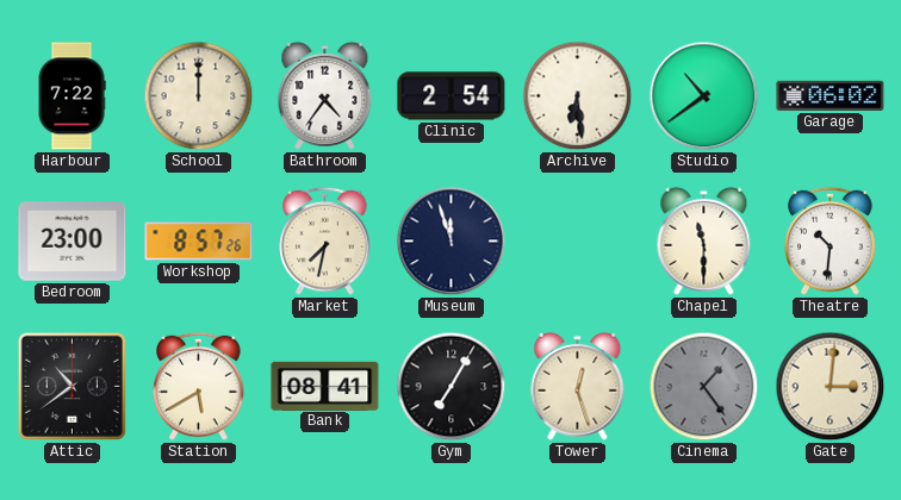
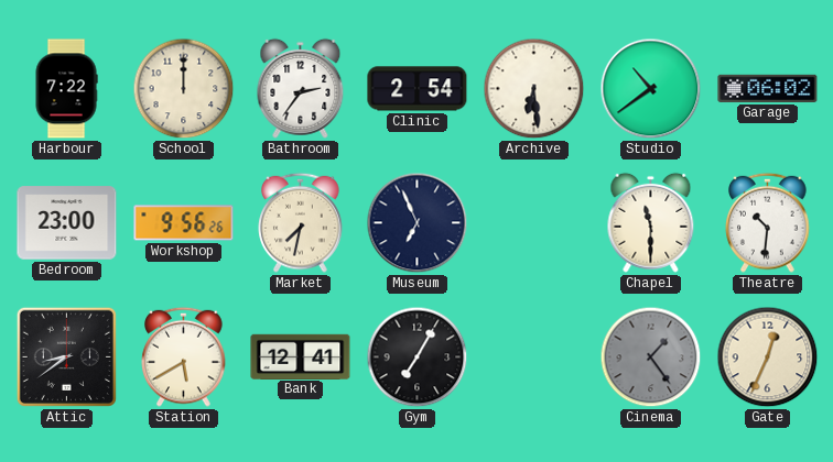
Bathroom: 4:36 -> 2:36
Workshop: 8:57 -> 9:56
Museum: 11:57 -> 6:56
Attic: 10:39 -> 8:39
Bank: 08:41 -> 12:41
Tower: 12:27 -> none
Gate: 3:01 -> 12:34
